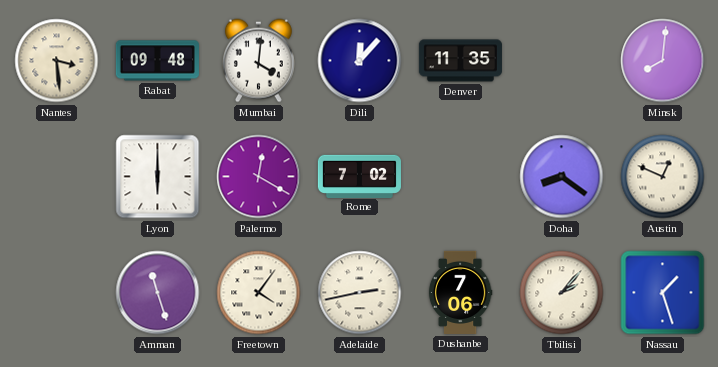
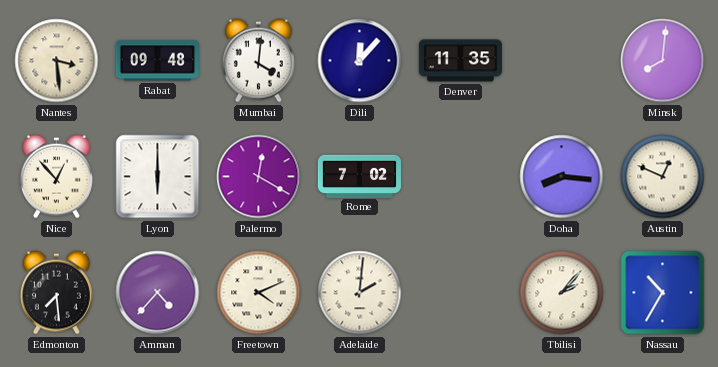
Nice: none -> 12:53
Doha: 8:21 -> 8:16
Edmonton: none -> 7:29
Amman: 11:27 -> 4:37
Freetown: 4:06 -> 4:11
Adelaide: 2:43 -> 2:01
Dushanbe: 7:06 -> none
Nassau: 1:27 -> 10:35
